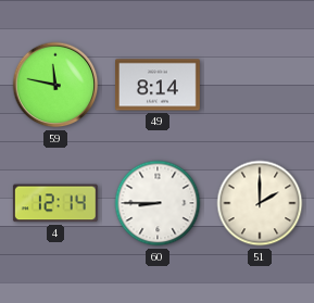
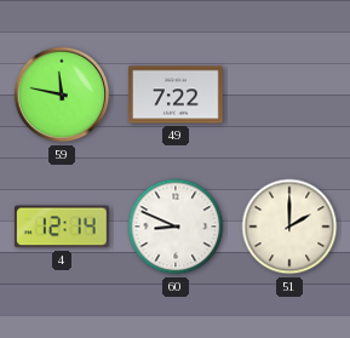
49: 8:14 -> 7:22
60: 8:45 -> 8:49
